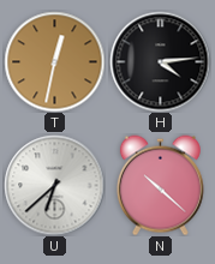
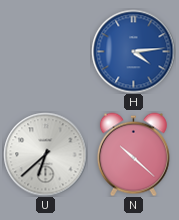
T: 12:32 -> none
H dial: black -> blue
